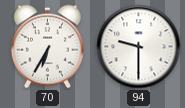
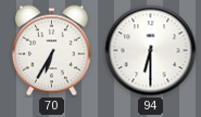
94: 9:30 -> 6:30
